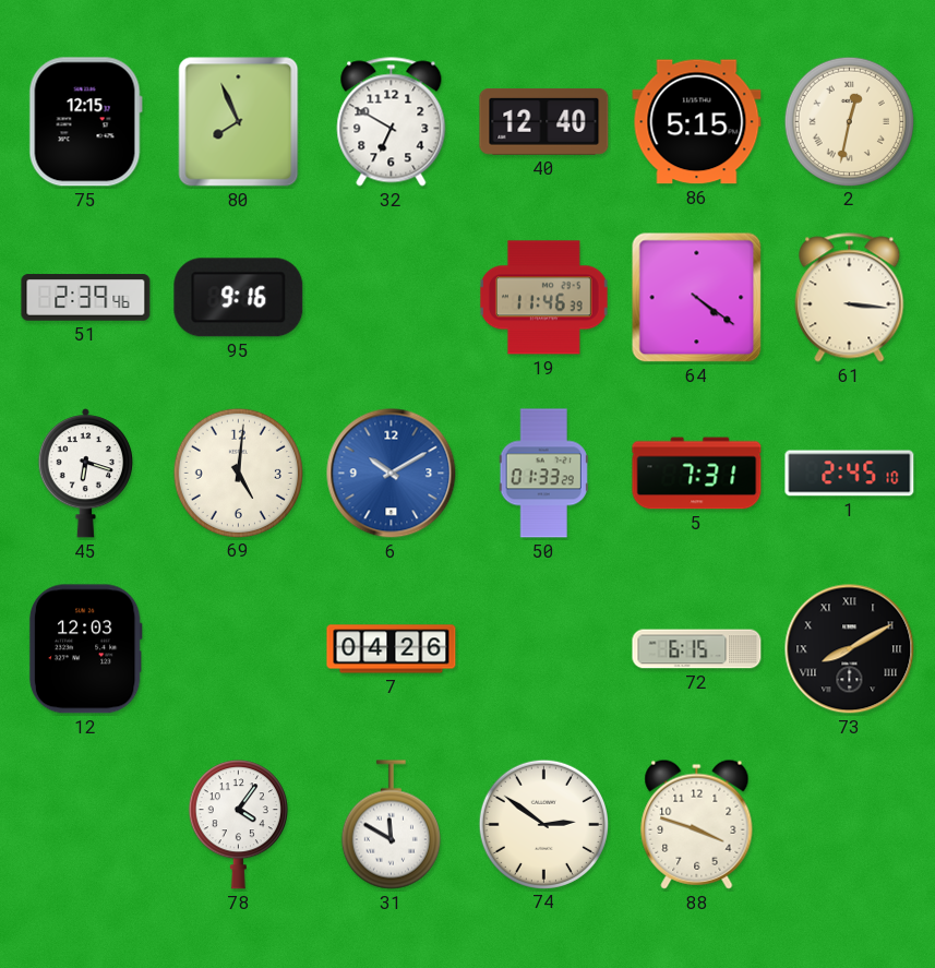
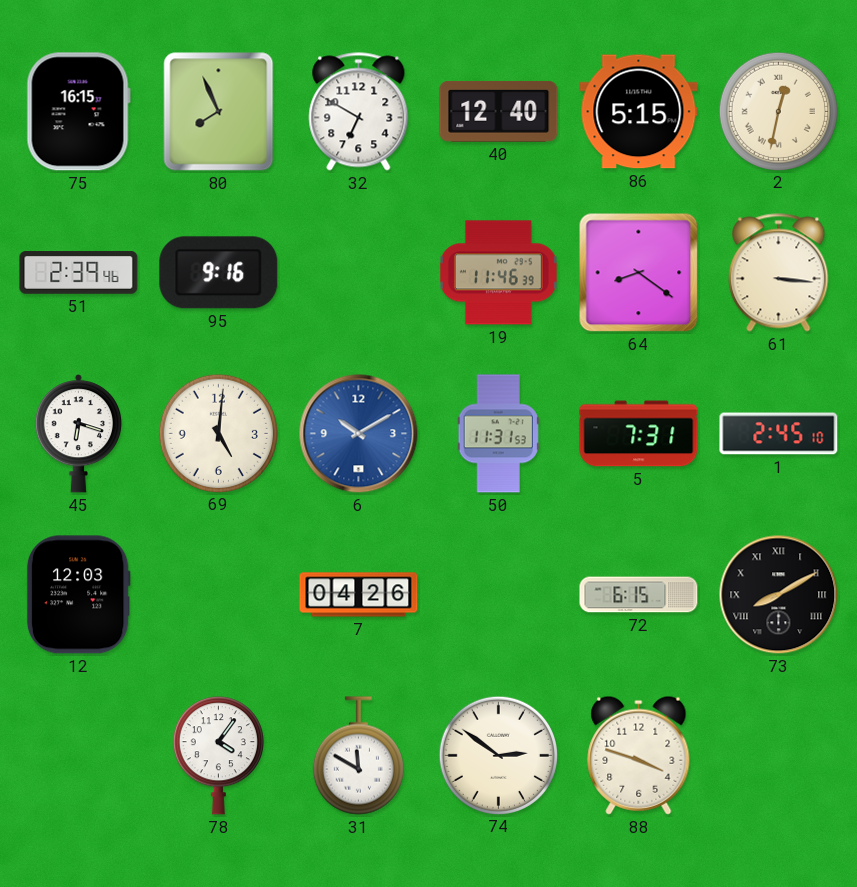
75: 12:15 -> 16:15
64: 4:21 -> 8:21
50: 01:33 -> 11:31
